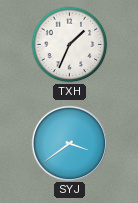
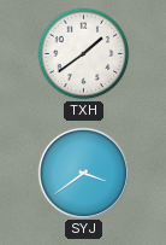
TXH: 1:34 -> 1:39
